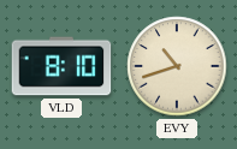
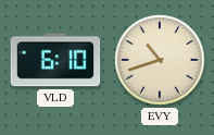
VLD: 8:10 -> 6:10
